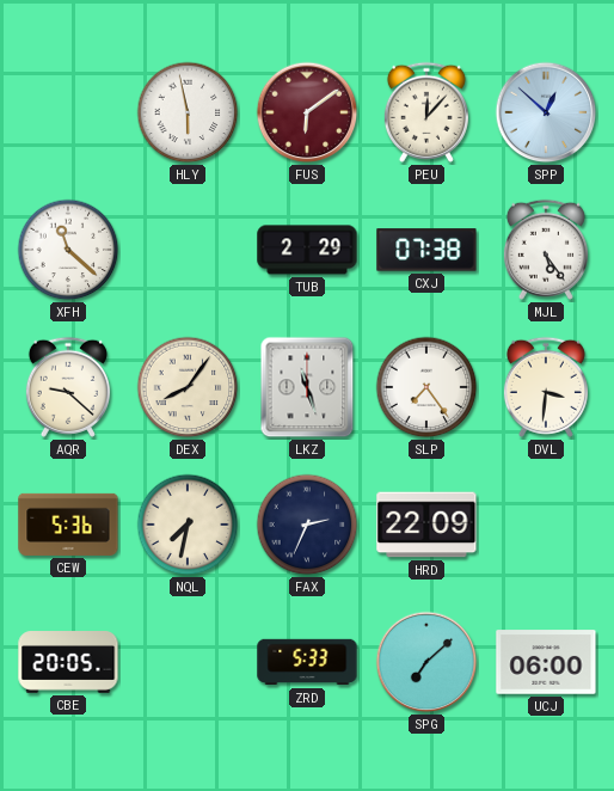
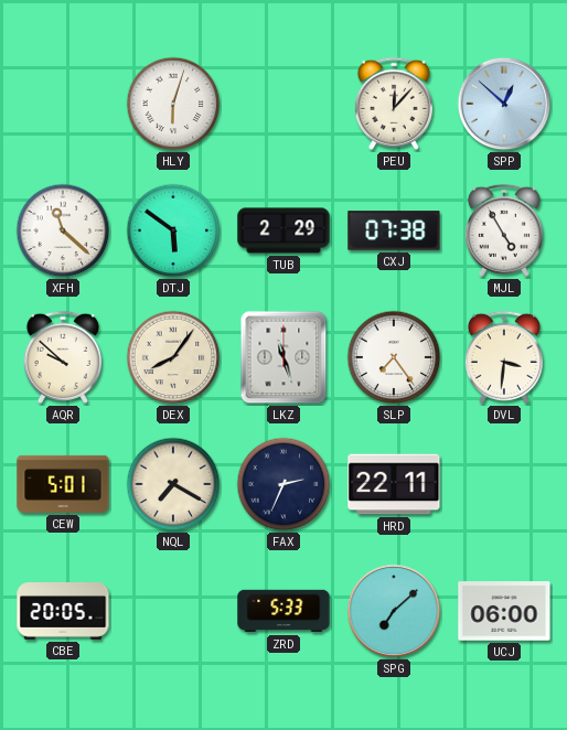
HLY: 5:58 -> 6:03
FUS: 6:09 -> none
DTJ: none -> 5:51
MJL: 5:24 -> 4:55
AQR: 9:22 -> 9:52
CEW: 5:36 -> 5:01
NQL: 7:32 -> 7:20
HRD: 22:09 -> 22:11
